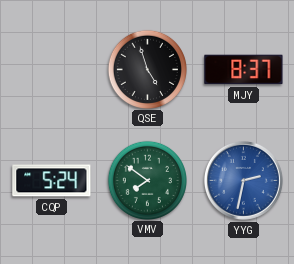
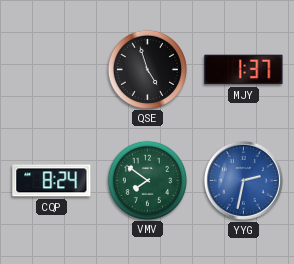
MJY: 8:37 -> 1:37
CQP: 5:24 -> 8:24
